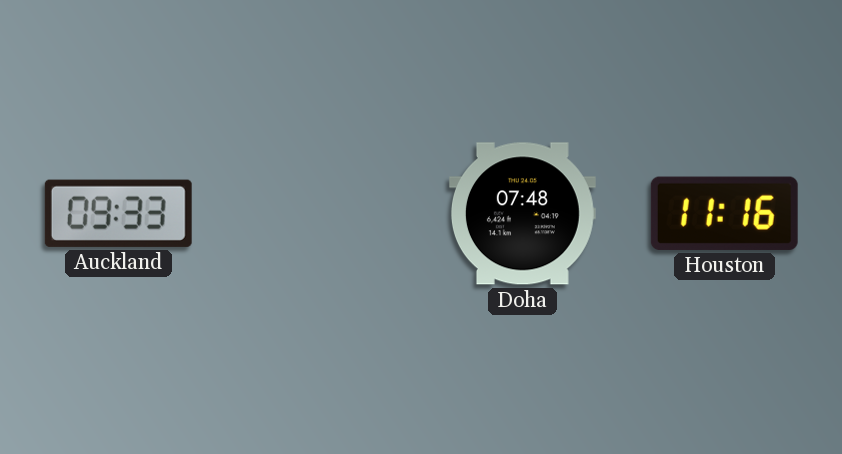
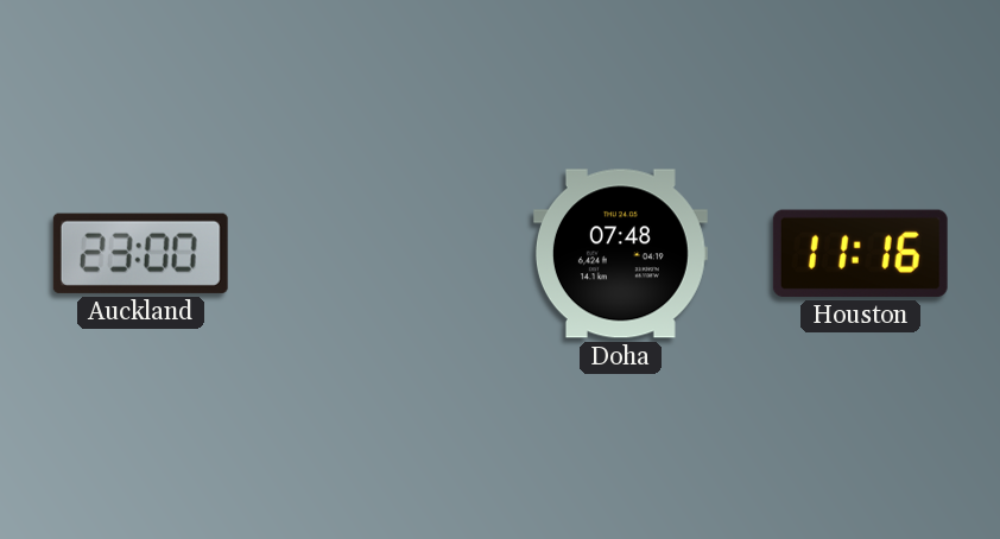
Auckland: 09:33 -> 23:00
